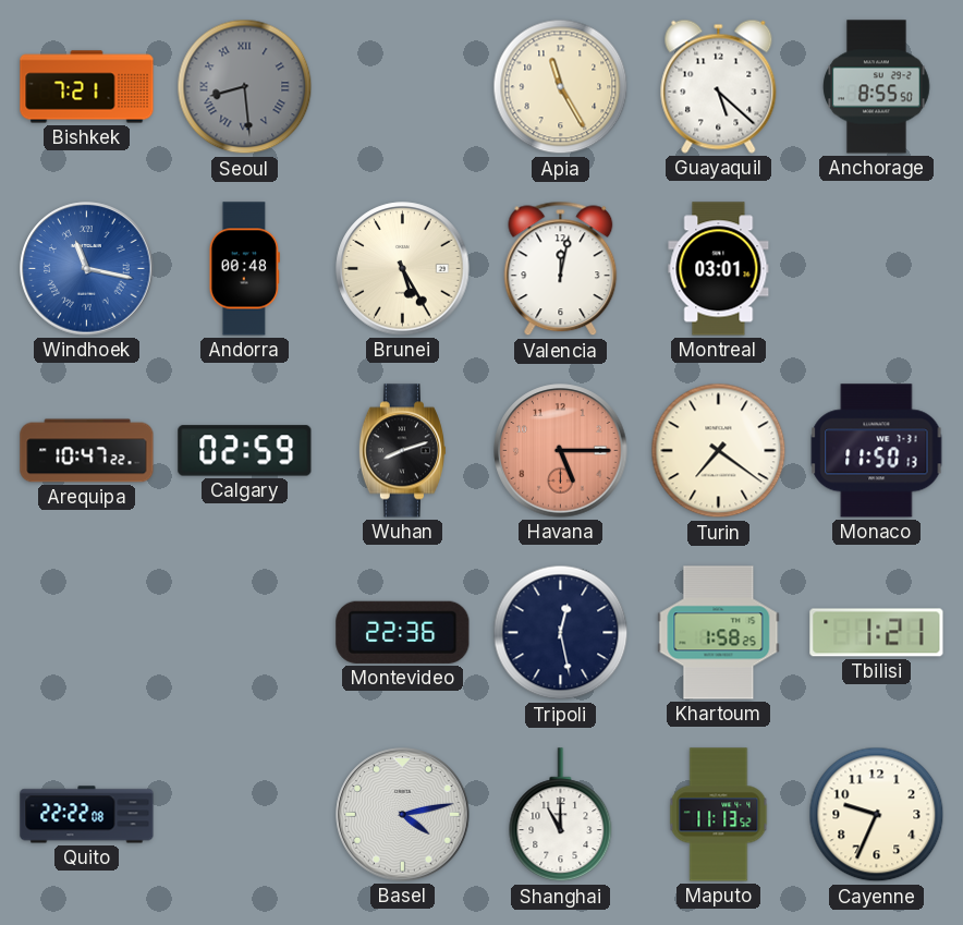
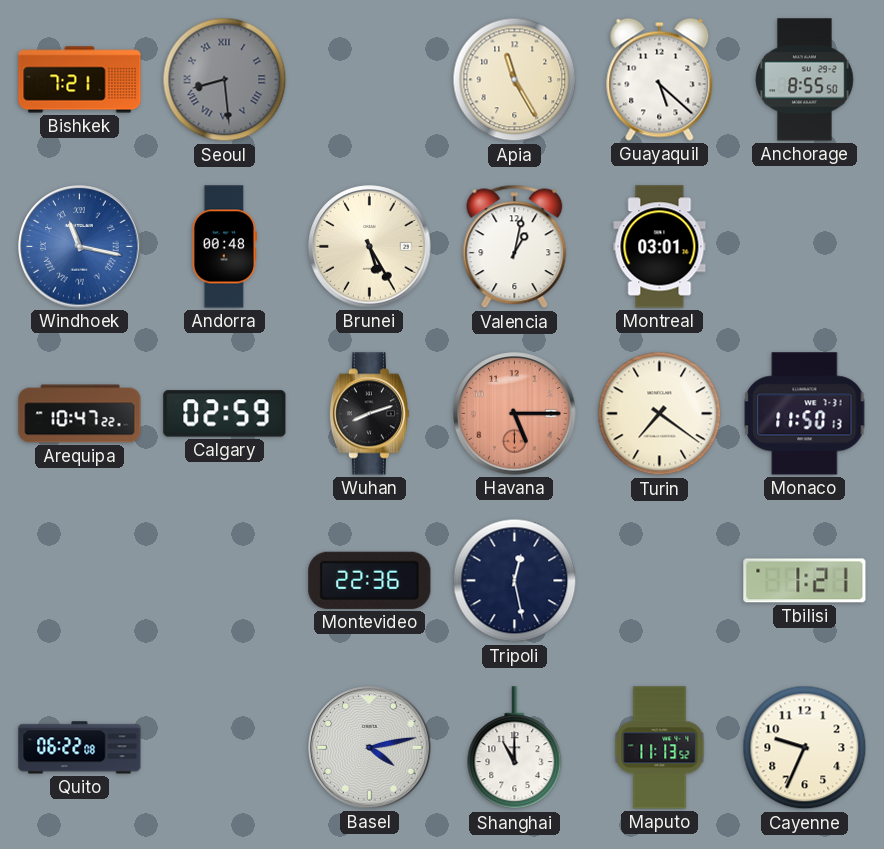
Valencia: 12:02 -> 1:02
Khartoum: 1:58 -> none
Quito: 22:22 -> 06:22
